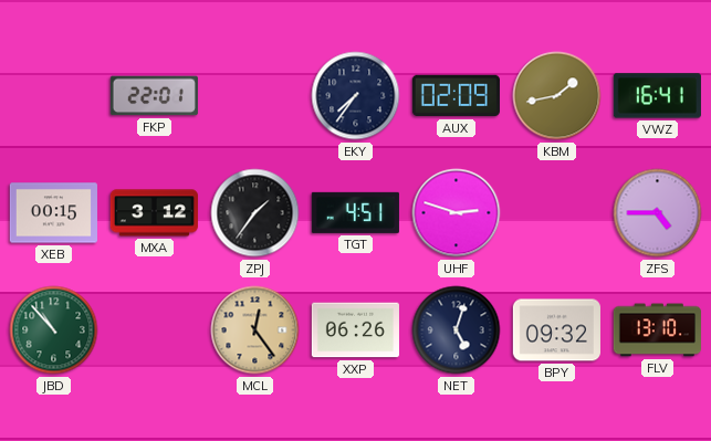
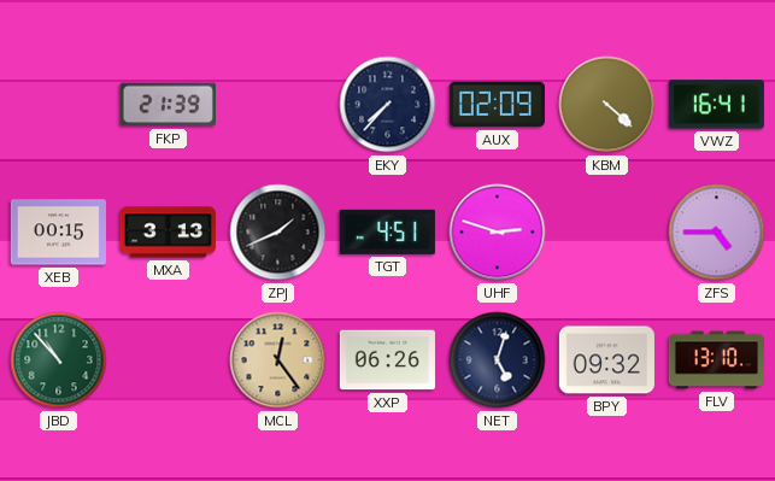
FKP: 22:01 -> 21:39
EKY: 7:36 -> 7:37
KBM: 1:43 -> 4:22
MXA: 3:12 -> 3:13
ZPJ: 1:36 -> 1:41
